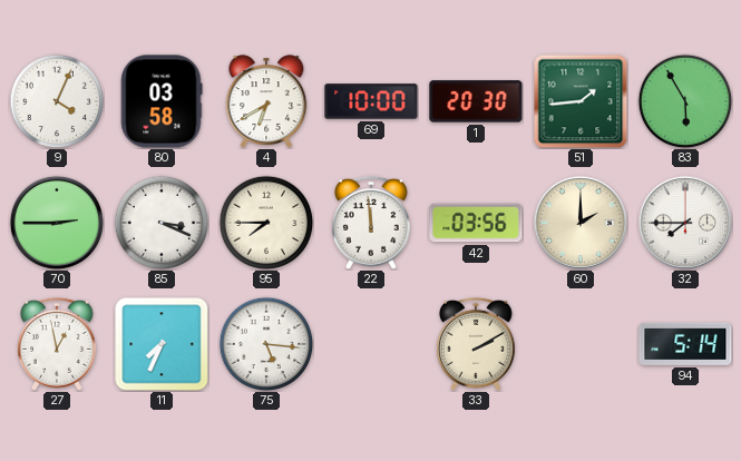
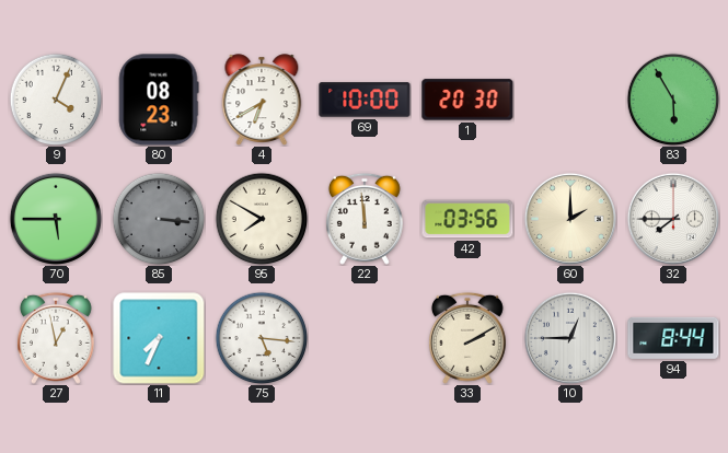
80: 03:58 -> 08:23
51: 1:44 -> none
70: 2:45 -> 5:45
85: 3:19 -> 3:16
85 dial: white -> grey
95: 7:45 -> 7:50
10: none -> 12:45
94: 5:14 -> 8:44
